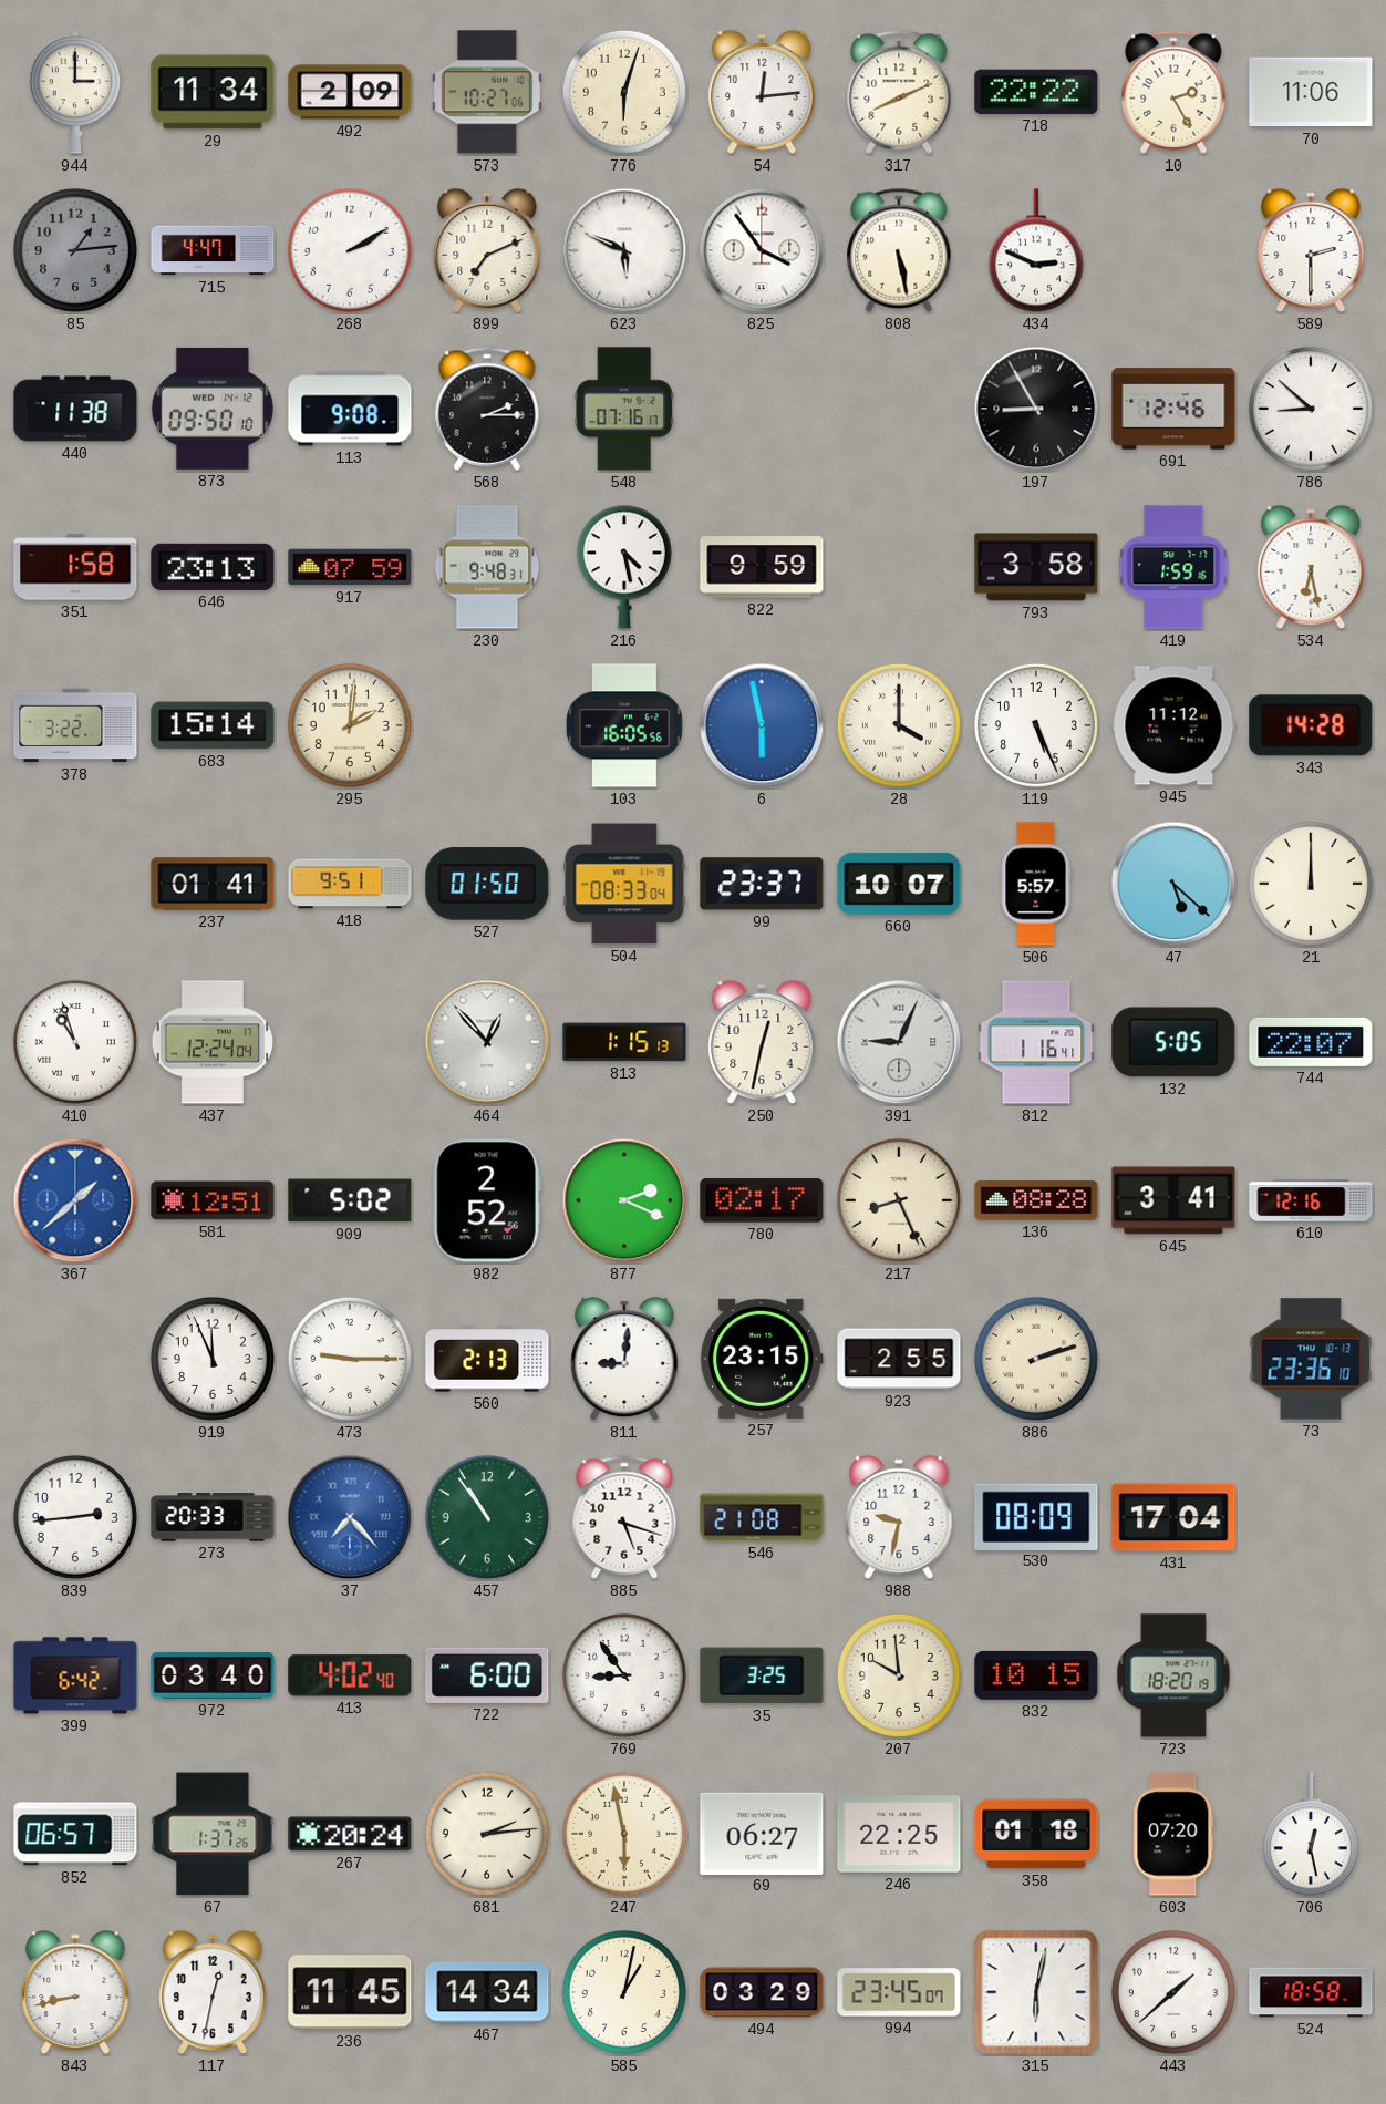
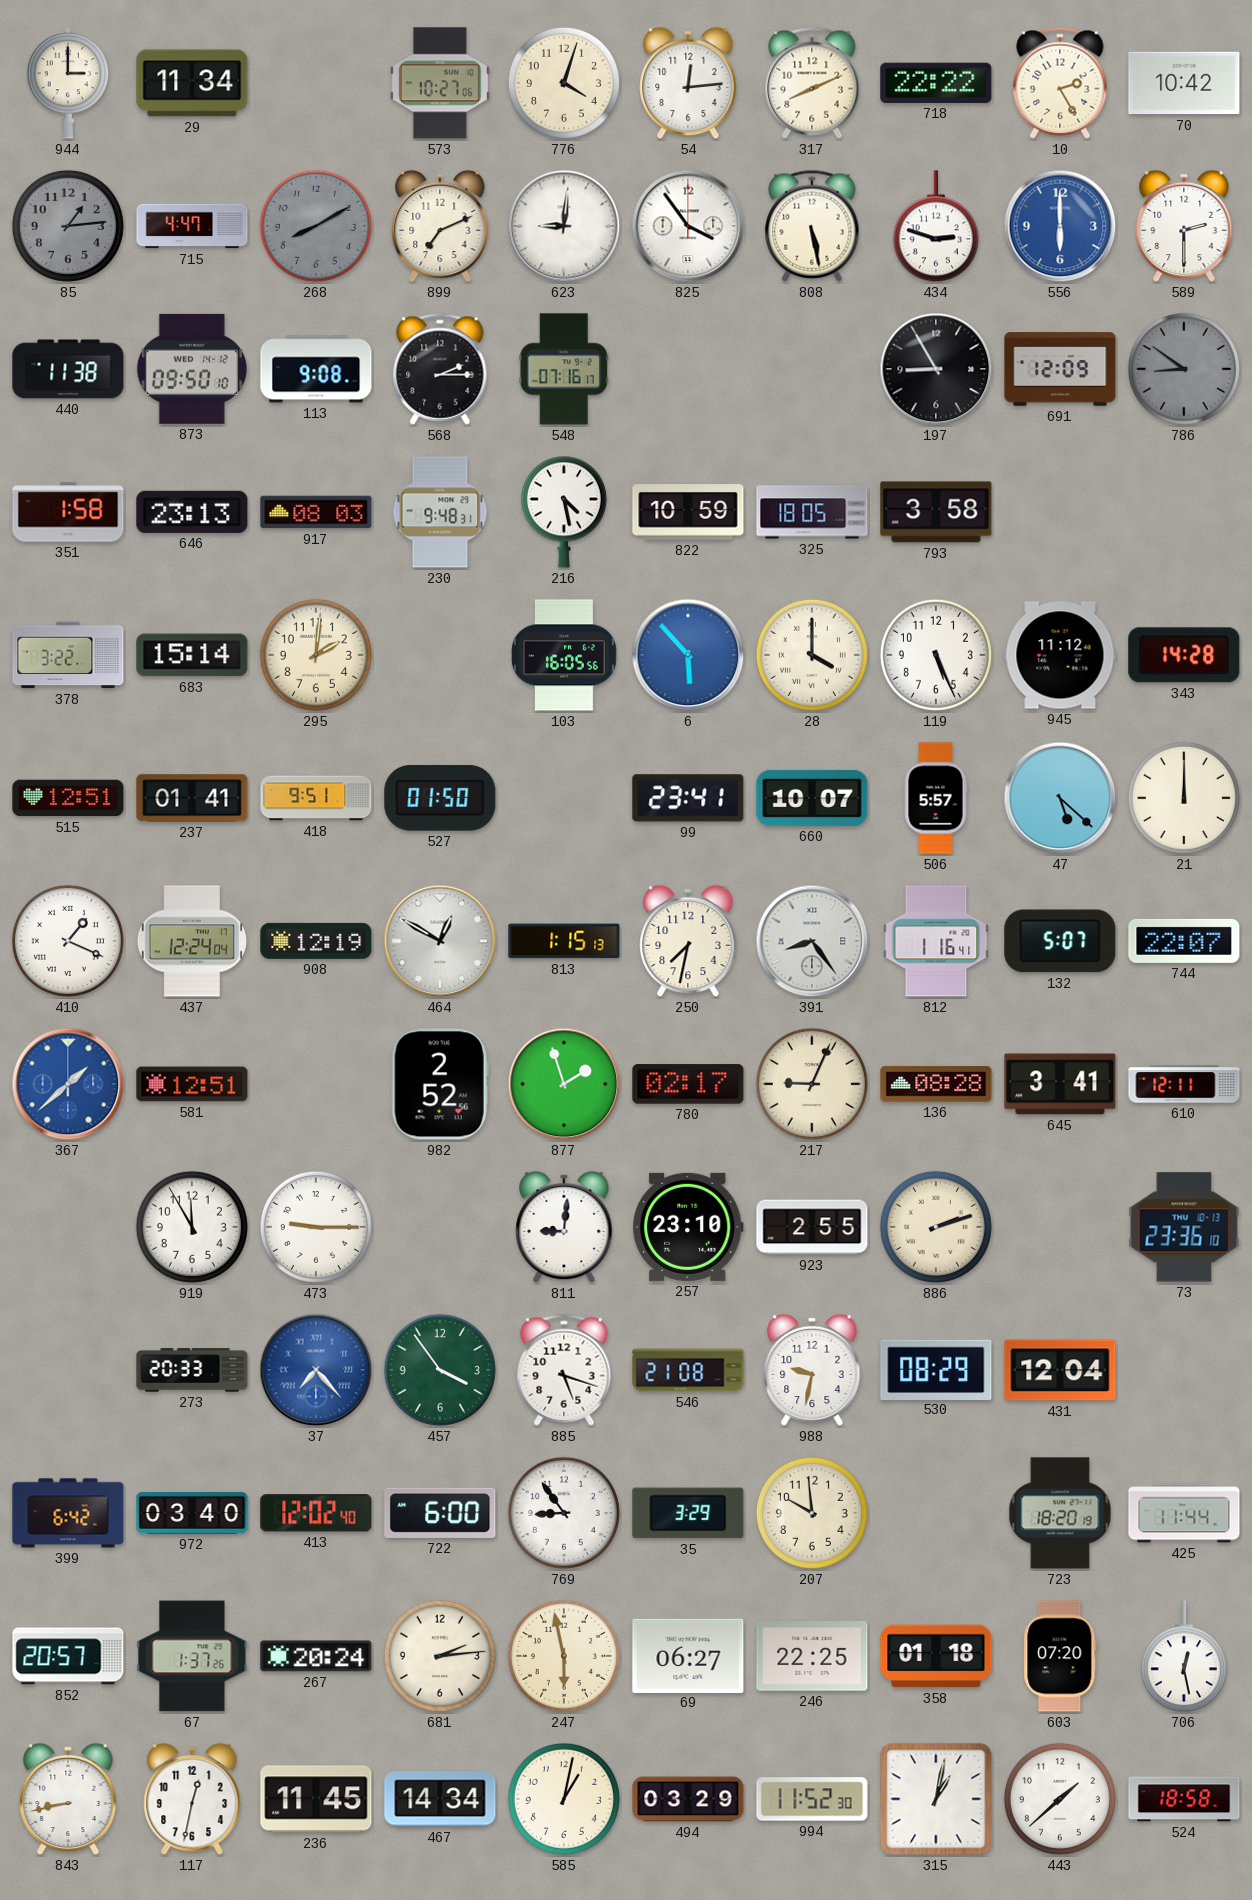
492: 2:09 -> none
776: 6:03 -> 4:03
70: 11:06 -> 10:42
268: 2:10 -> 8:10
268 dial: white -> grey
623: 5:49 -> 9:01
434: 2:49 -> 2:48
556: none -> 6:00
691: 12:46 -> 12:09
786: 8:52 -> 8:51
786 dial: white -> grey
917: 07:59 -> 08:03
822: 9:59 -> 10:59
325: none -> 18:05
419: 1:59 -> none
534: 6:28 -> none
6: 5:58 -> 5:53
515: none -> 12:51
504: 08:33 -> none
99: 23:37 -> 23:41
410: 10:57 -> 1:19
908: none -> 12:19
464: 12:53 -> 12:50
250: 12:32 -> 7:32
391: 9:04 -> 8:24
132: 5:05 -> 5:07
909: 5:02 -> none
877: 2:19 -> 1:57
217: 8:26 -> 9:04
610: 12:16 -> 12:11
919: 11:56 -> 11:55
560: 2:13 -> none
257: 23:15 -> 23:10
839: 2:44 -> none
457: 10:54 -> 3:54
530: 08:09 -> 08:29
431: 17:04 -> 12:04
413: 4:02 -> 12:02
35: 3:25 -> 3:29
832: 10:15 -> none
425: none -> 11:44
852: 06:57 -> 20:57
994: 23:45 -> 11:52
315: 6:02 -> 1:02
